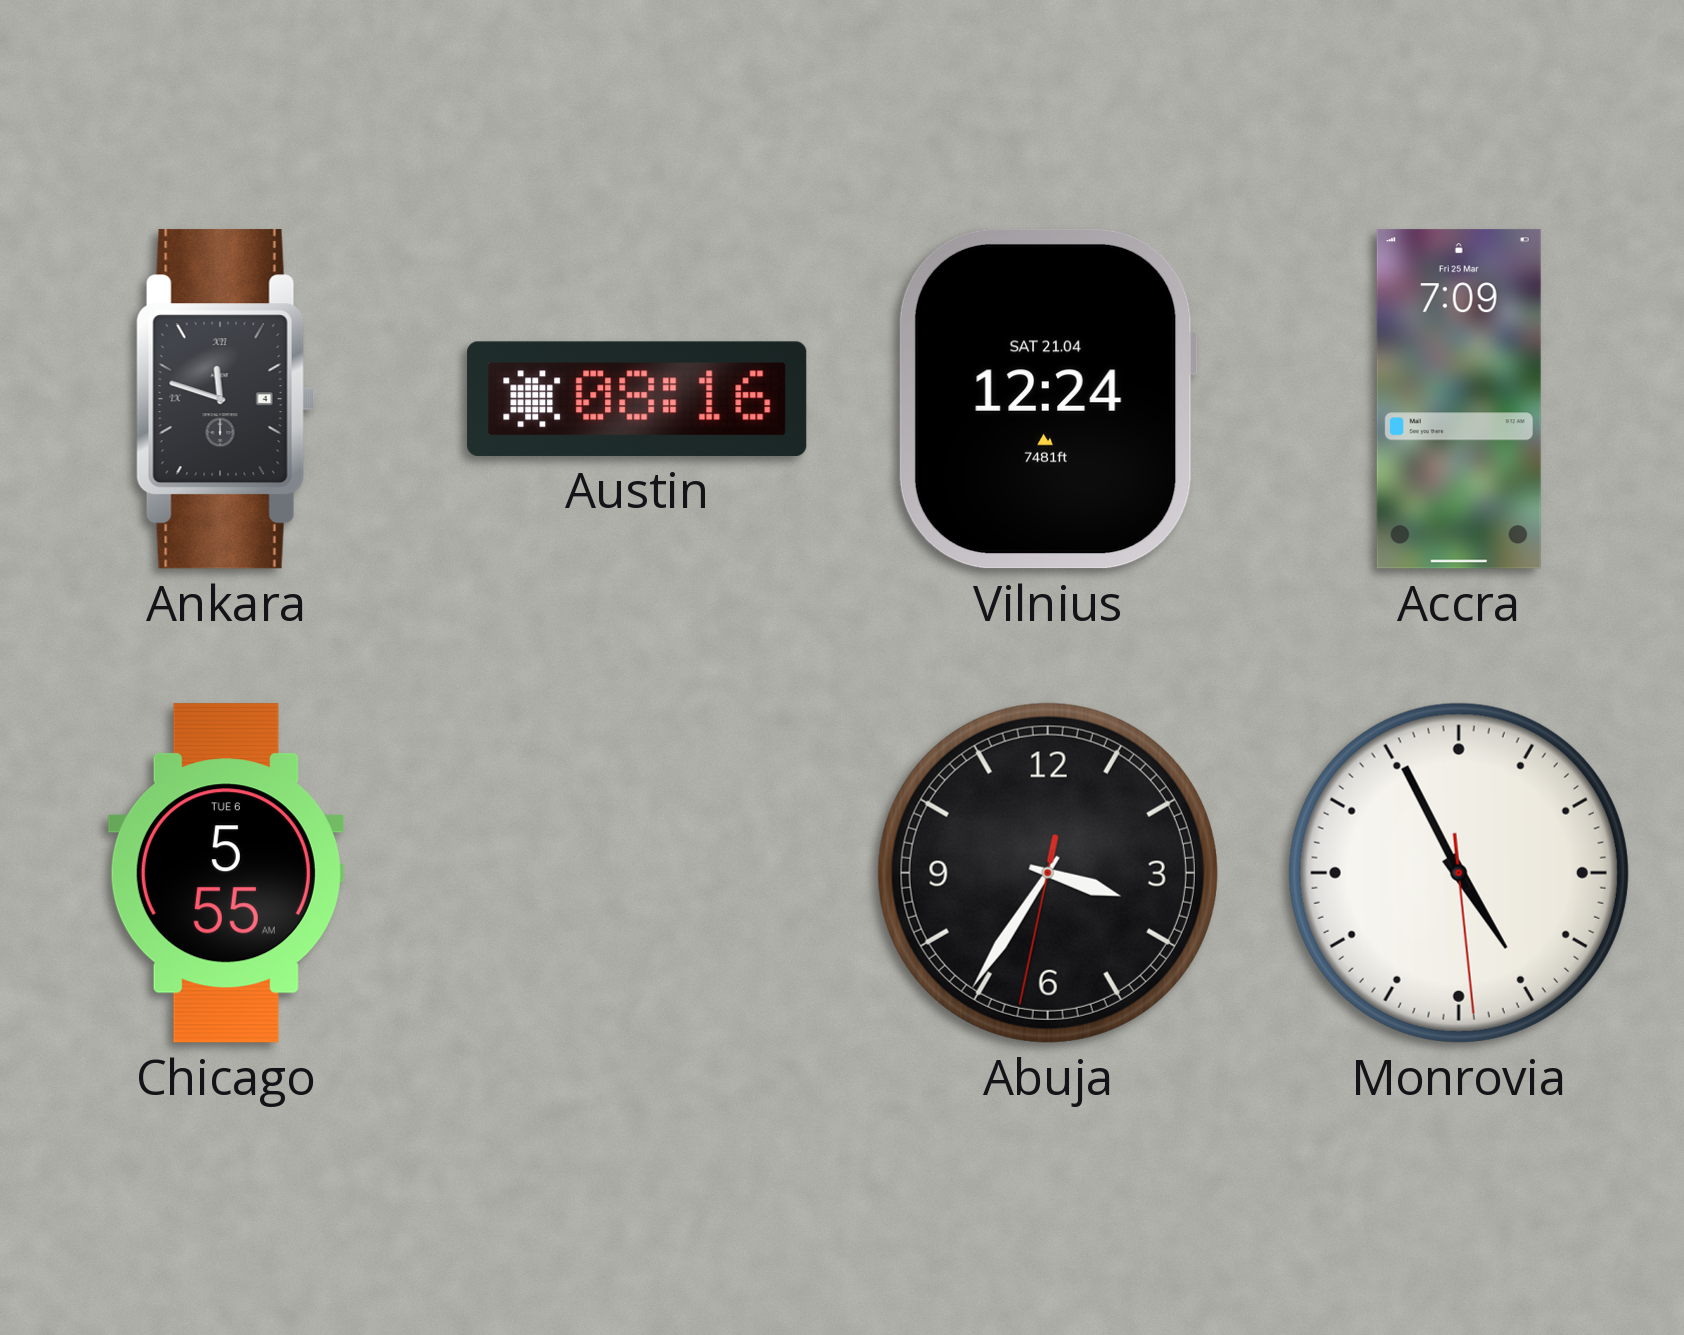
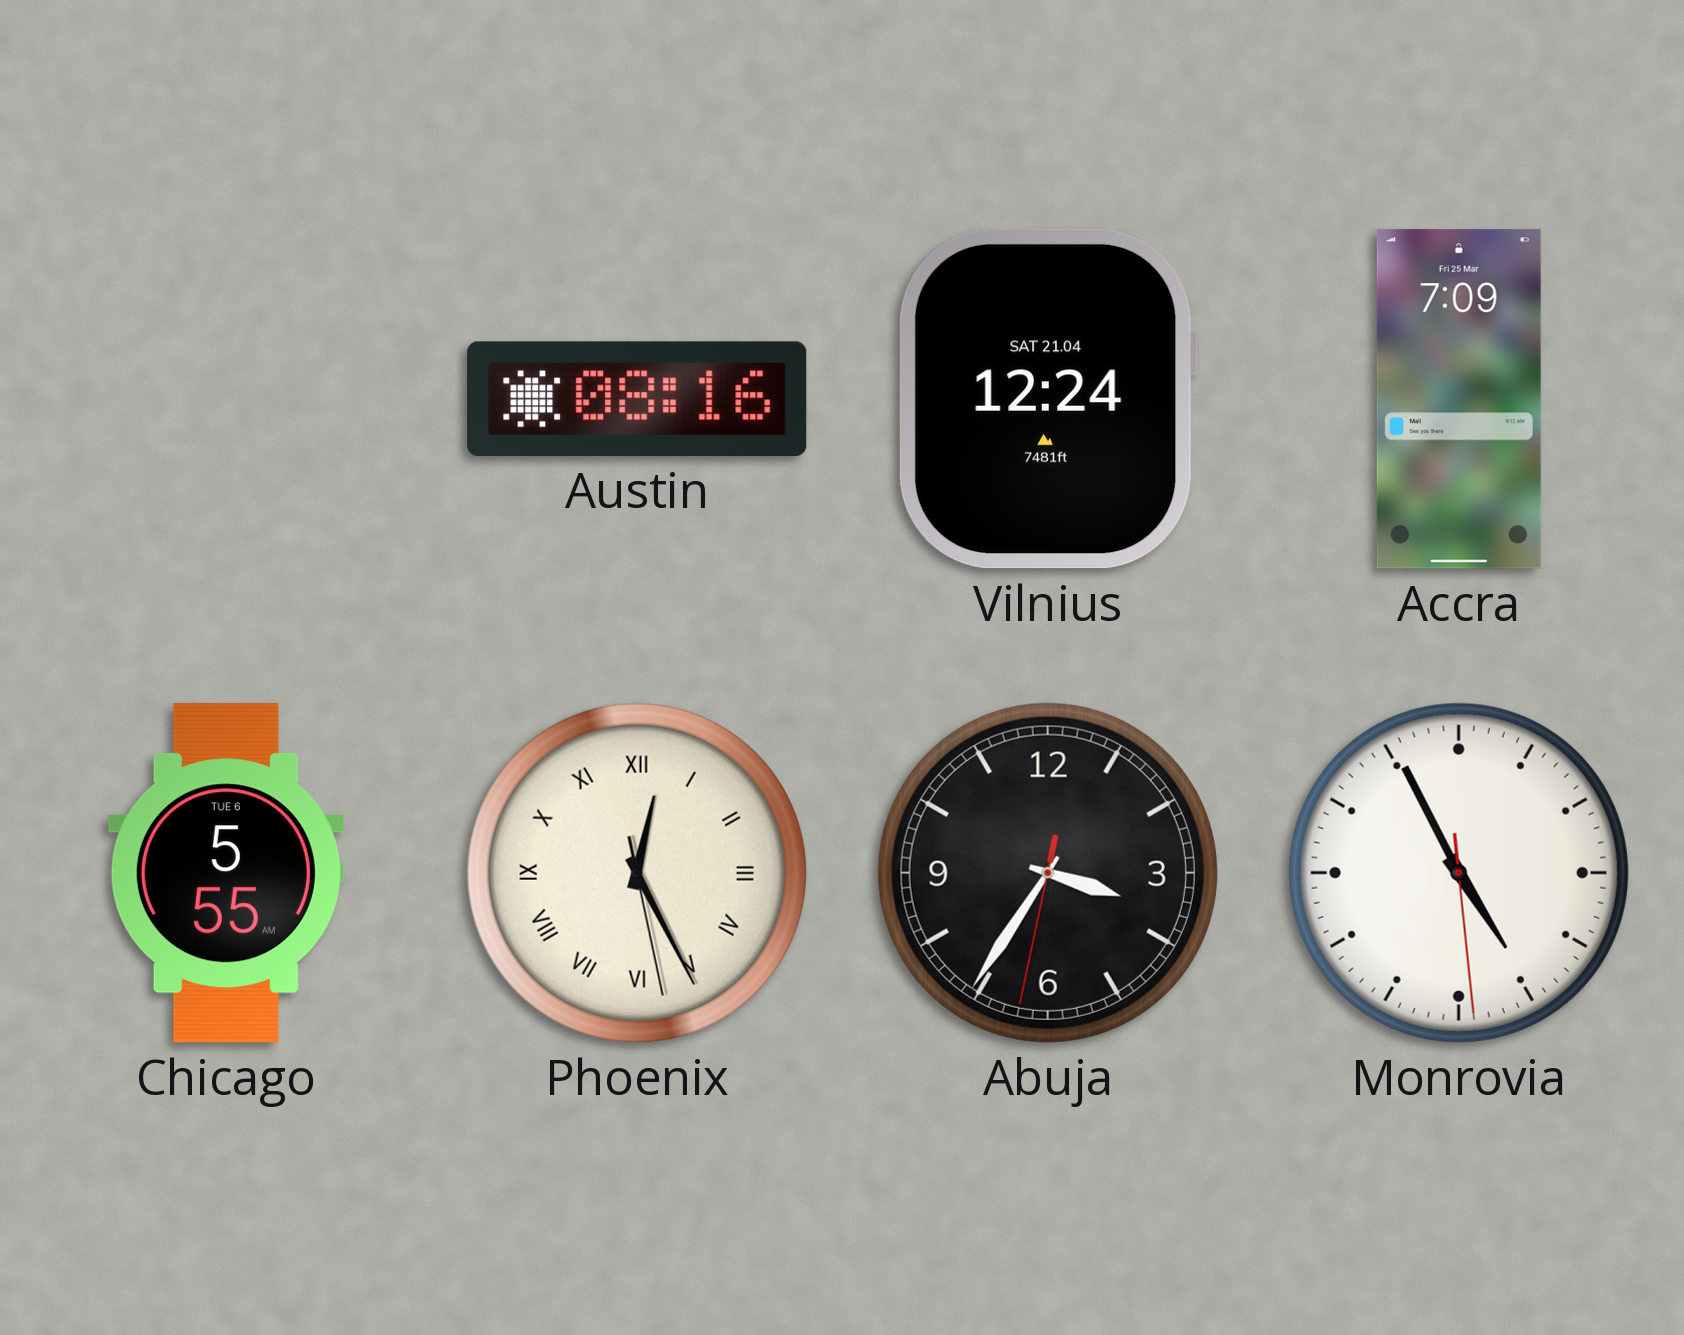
Ankara: 11:48 -> none
Phoenix: none -> 12:25
